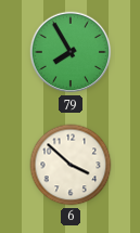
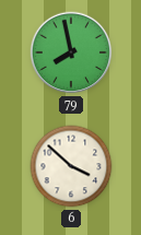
79: 7:55 -> 7:58
